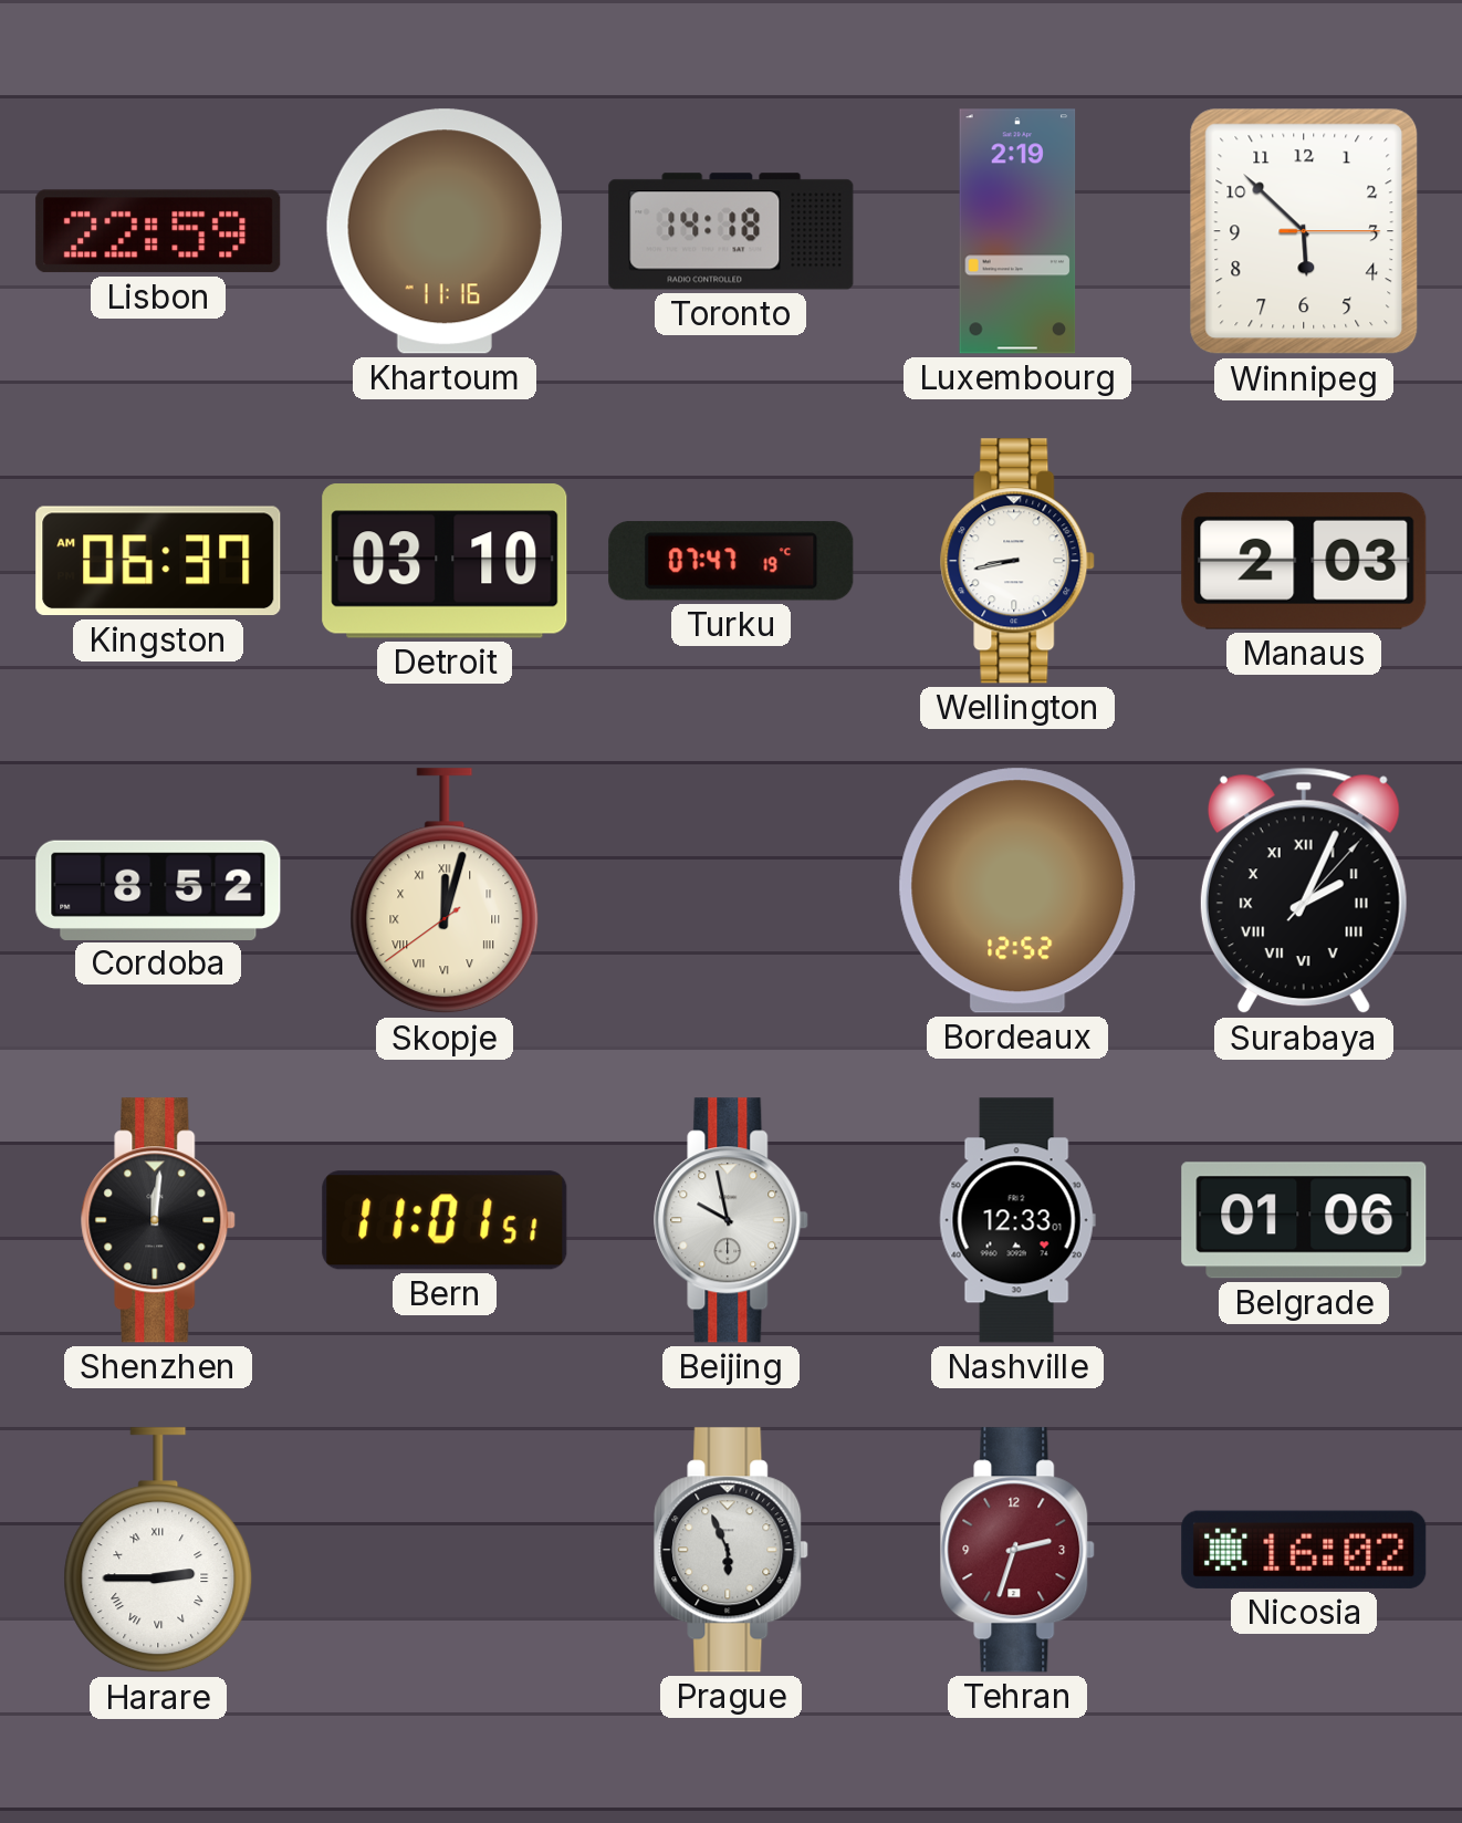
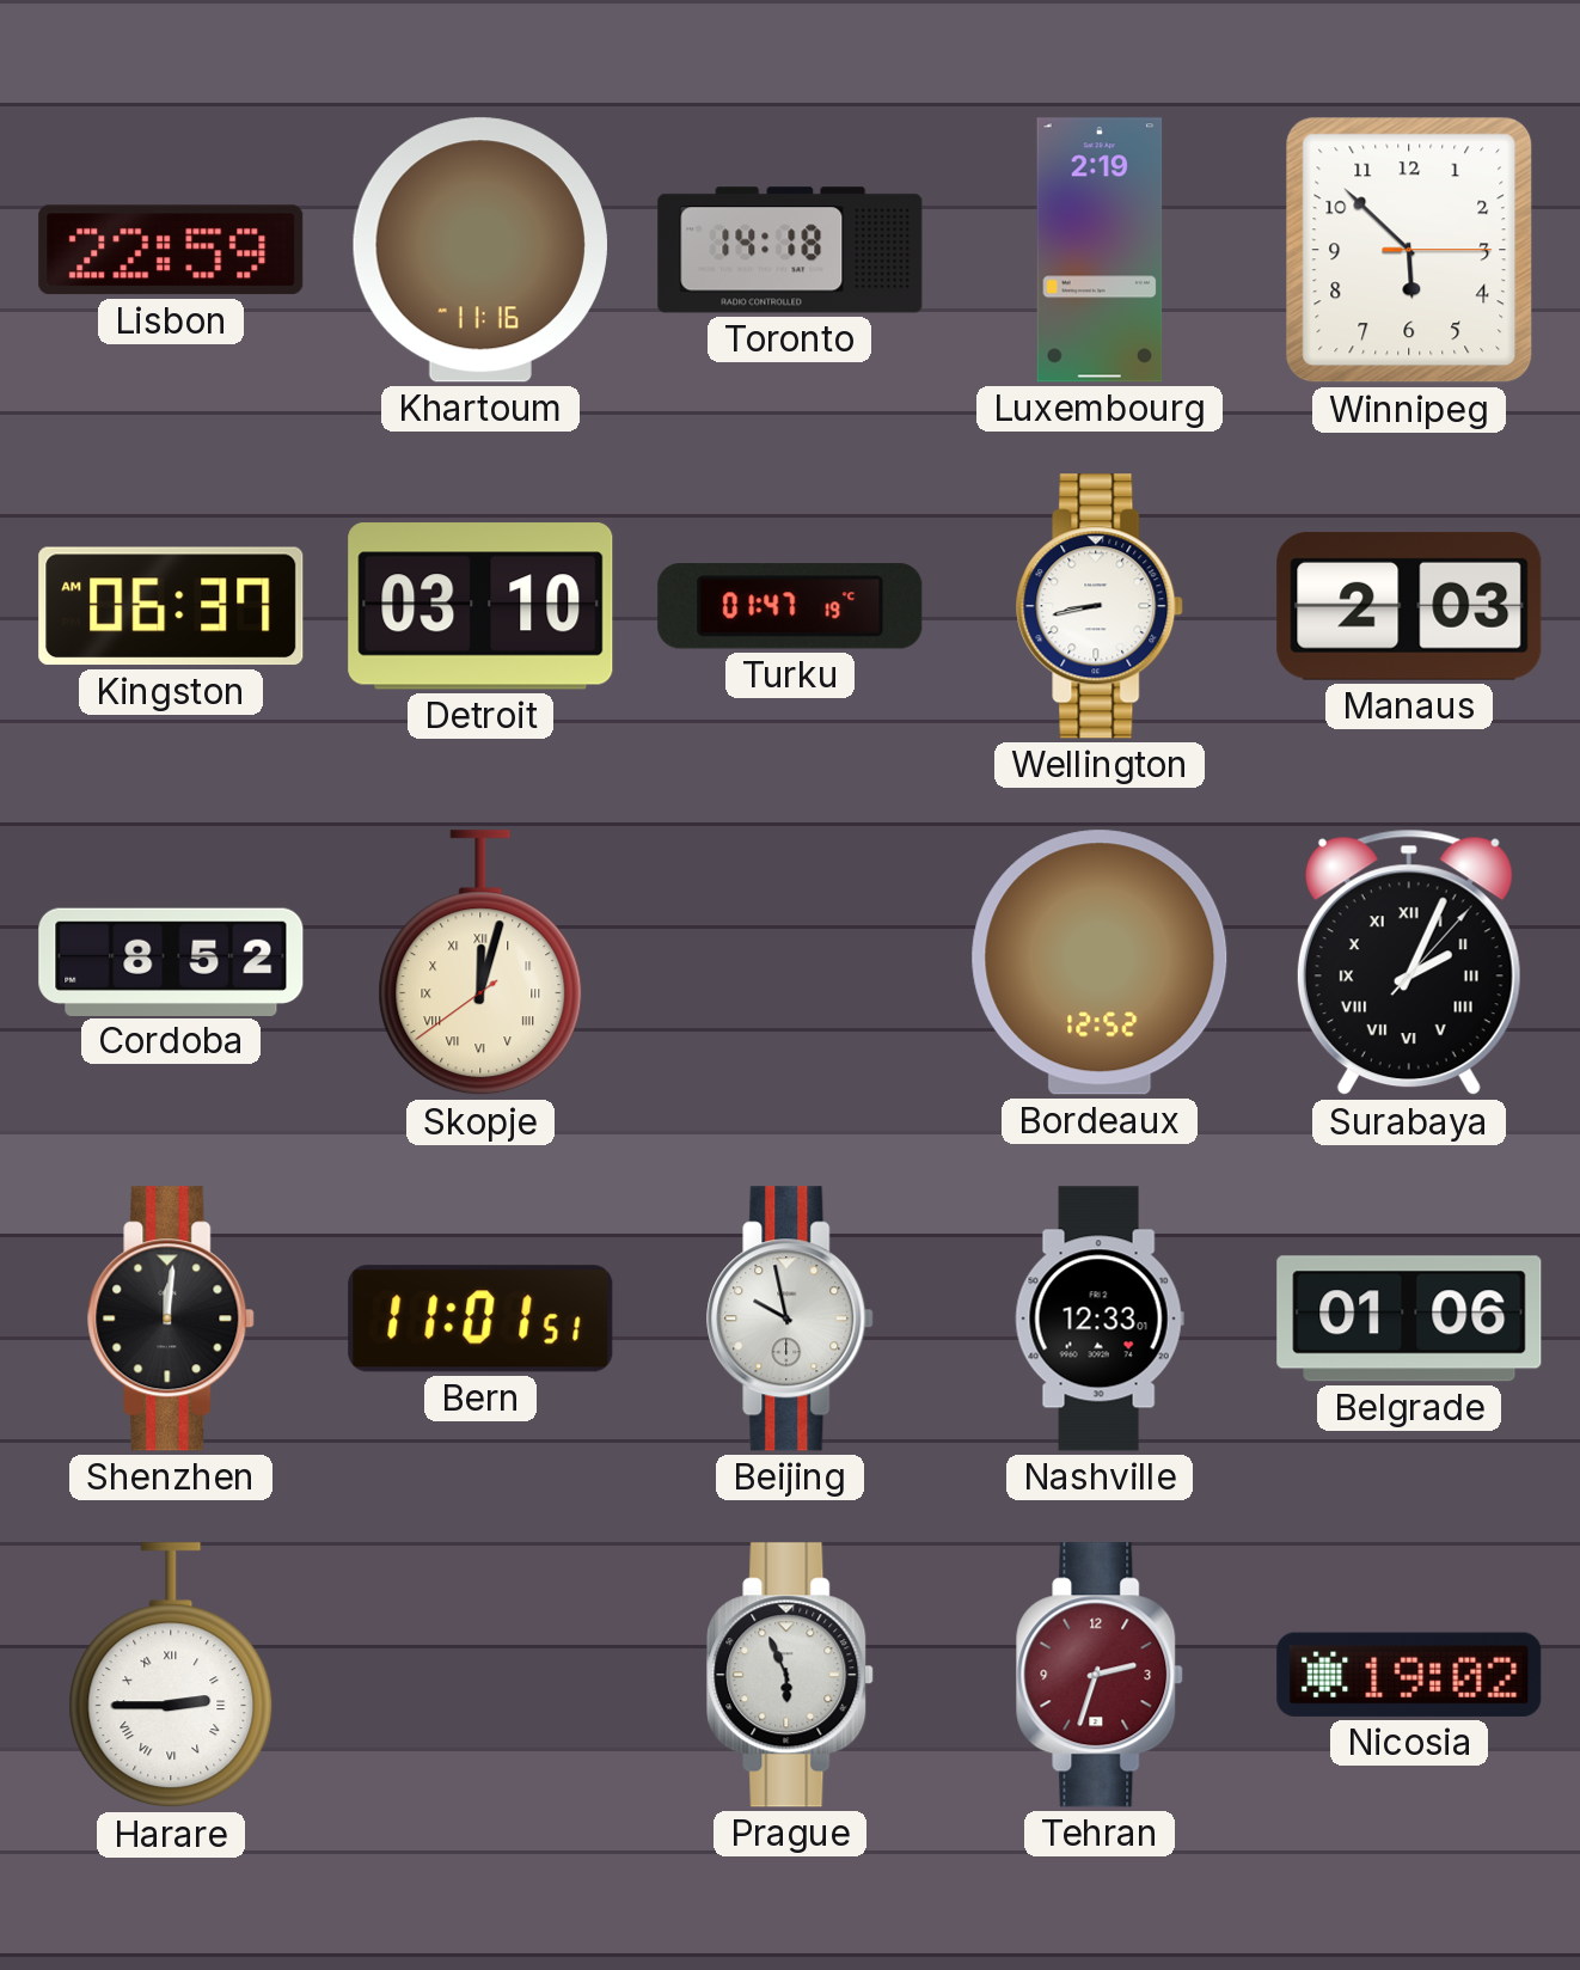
Turku: 07:47 -> 01:47
Nicosia: 16:02 -> 19:02
